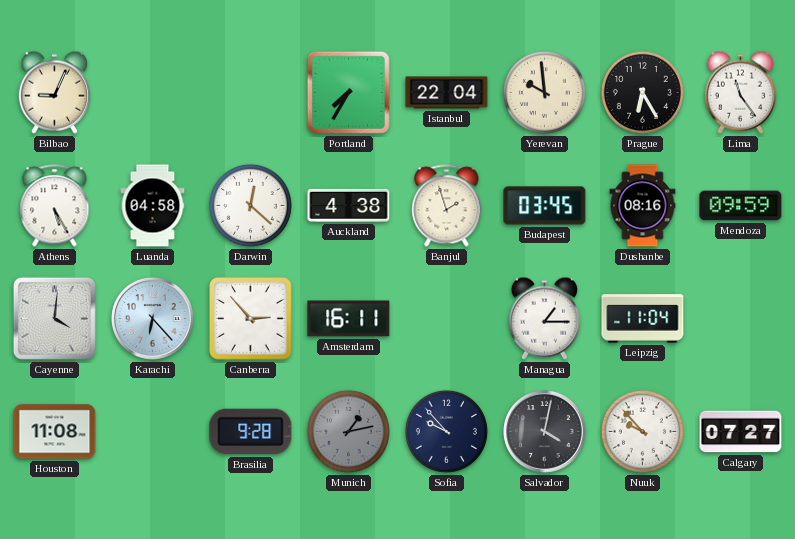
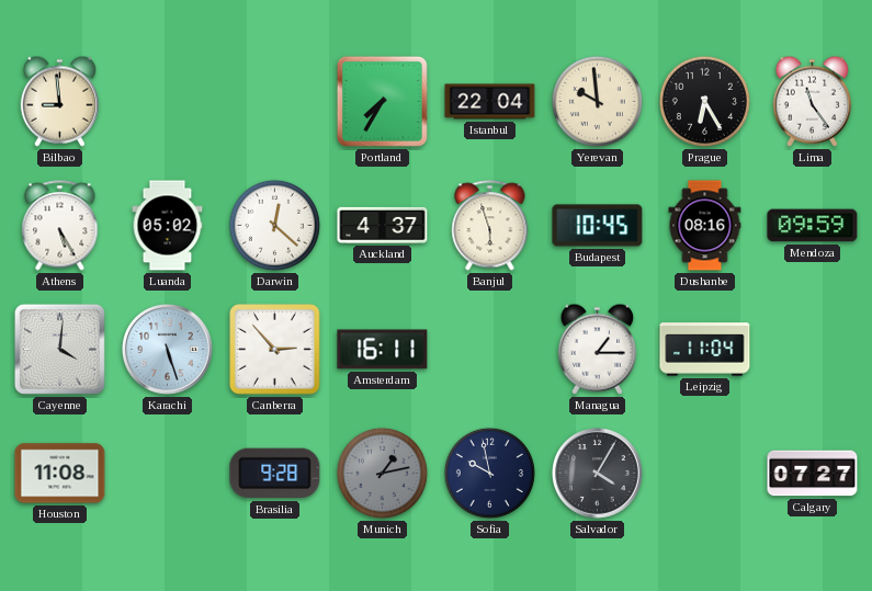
Bilbao: 9:04 -> 8:59
Luanda: 04:58 -> 05:02
Auckland: 4:38 -> 4:37
Banjul: 1:57 -> 5:57
Budapest: 03:45 -> 10:45
Karachi: 6:23 -> 5:27
Sofia: 9:53 -> 9:58
Salvador: 4:02 -> 4:05
Nuuk: 9:53 -> none
